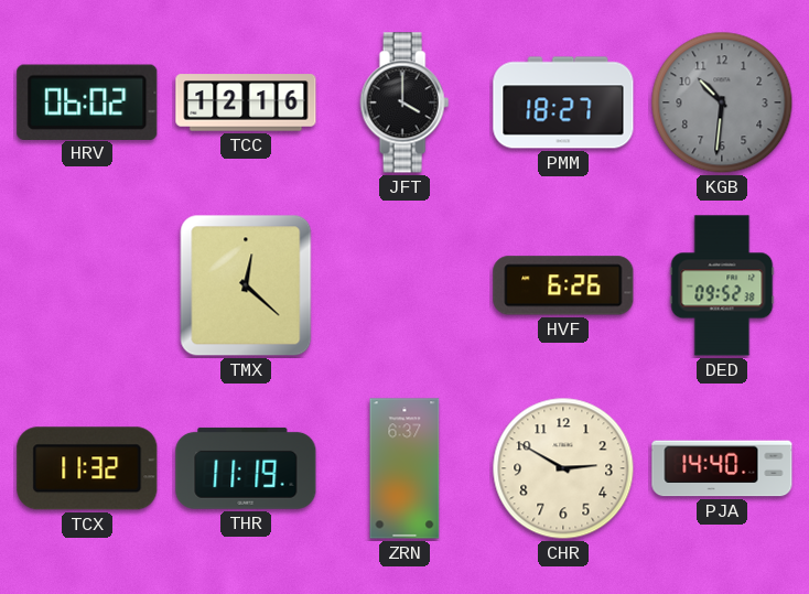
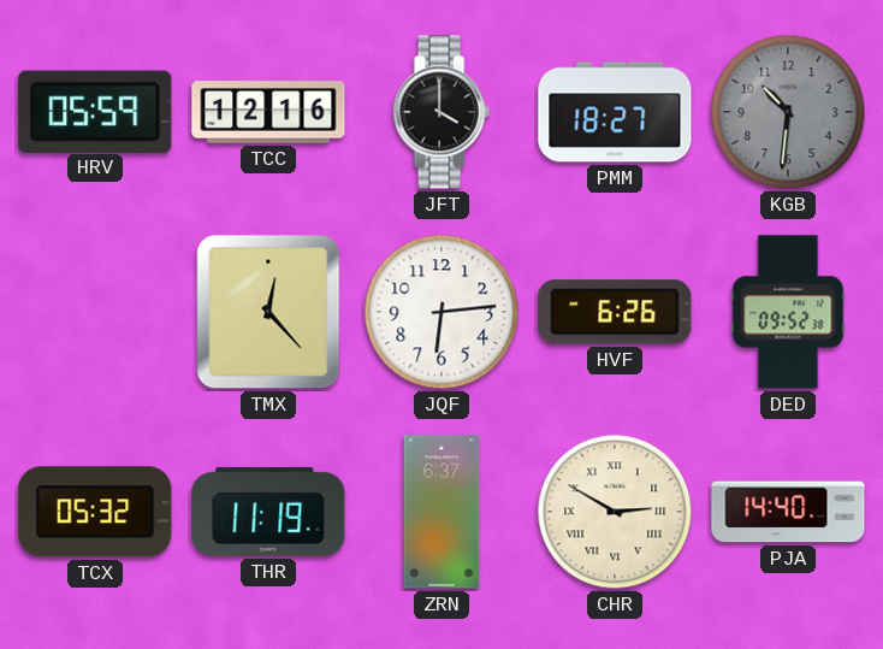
HRV: 06:02 -> 05:59
TMX: 12:22 -> 12:23
JQF: none -> 6:14
TCX: 11:32 -> 05:32
CHR numerals: Arabic -> Roman
